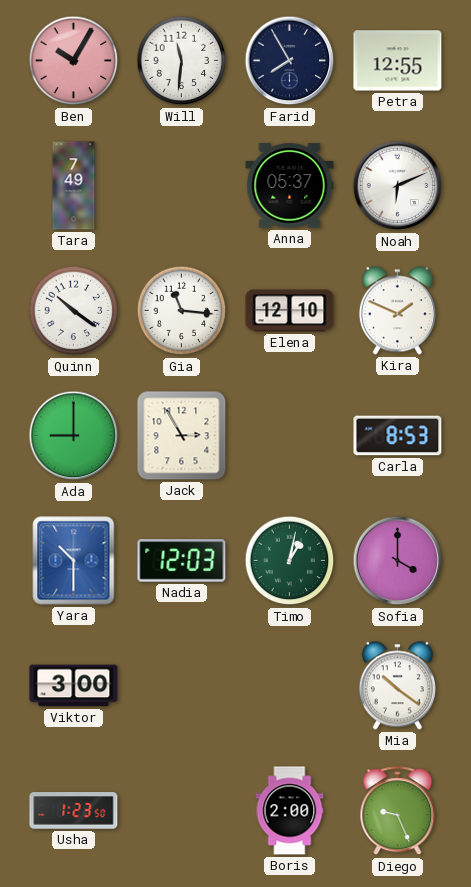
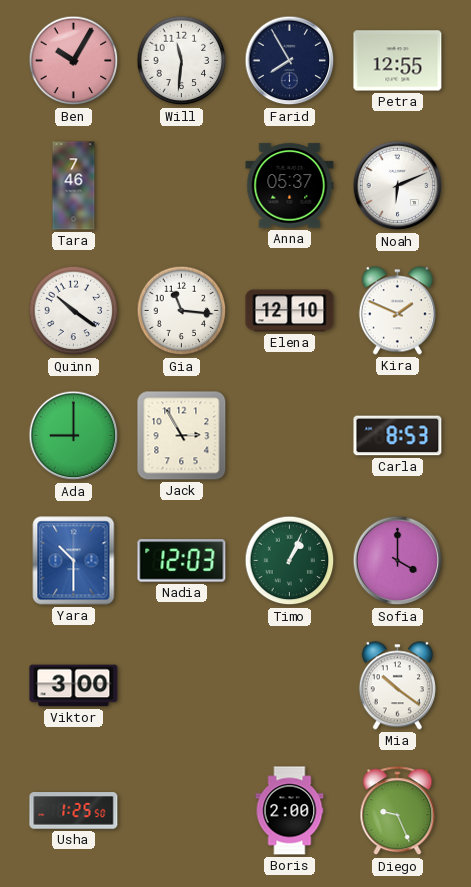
Tara: 7:49 -> 7:46
Timo: 1:02 -> 1:04
Usha: 1:23 -> 1:25
